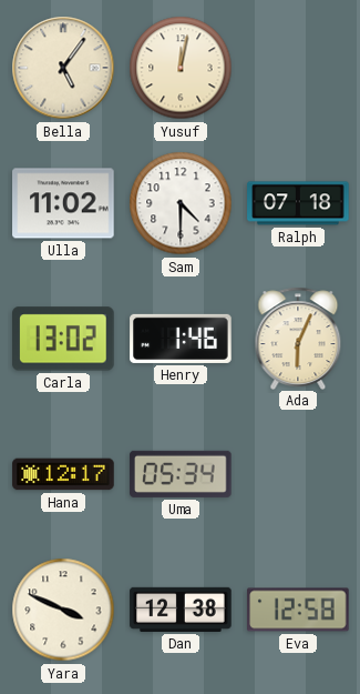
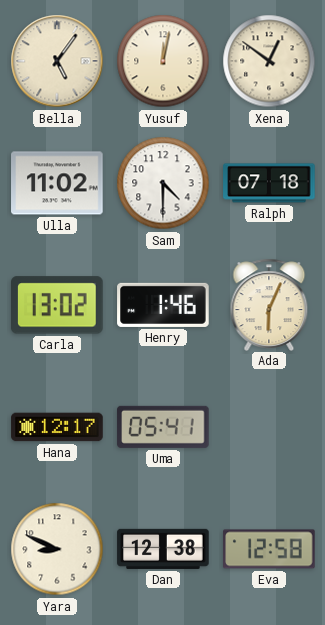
Xena: none -> 12:51
Uma: 05:34 -> 05:41
Yara: 3:49 -> 8:49
